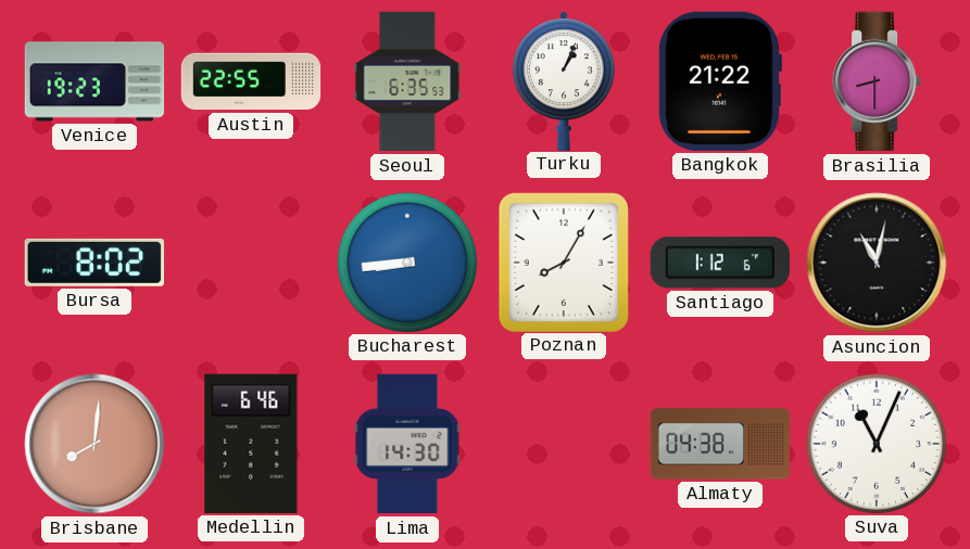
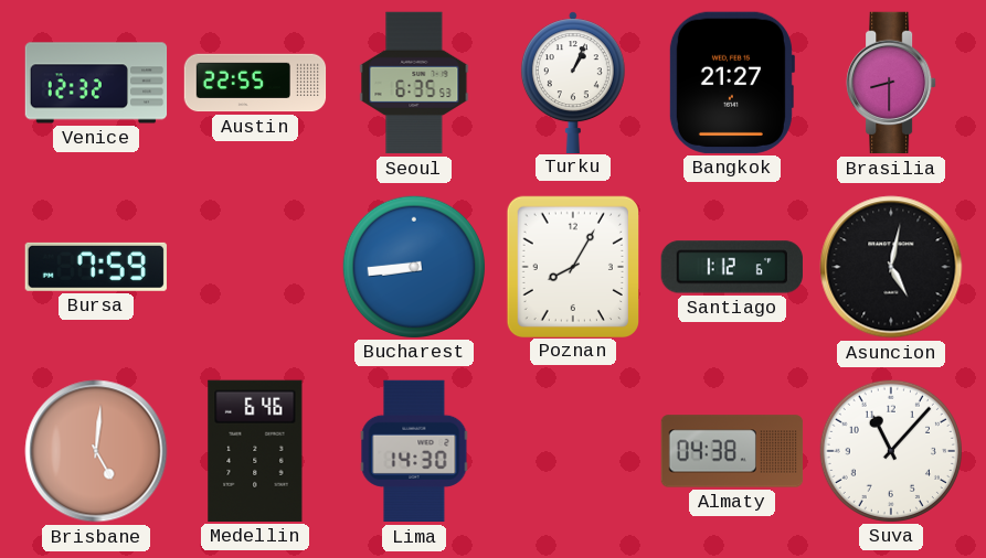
Venice: 19:23 -> 12:32
Bangkok: 21:22 -> 21:27
Bursa: 8:02 -> 7:59
Asuncion: 11:02 -> 5:02
Brisbane: 8:01 -> 5:01
Suva: 11:04 -> 11:07
